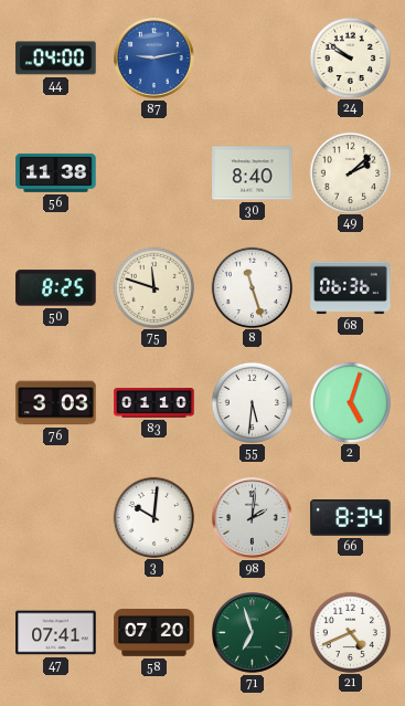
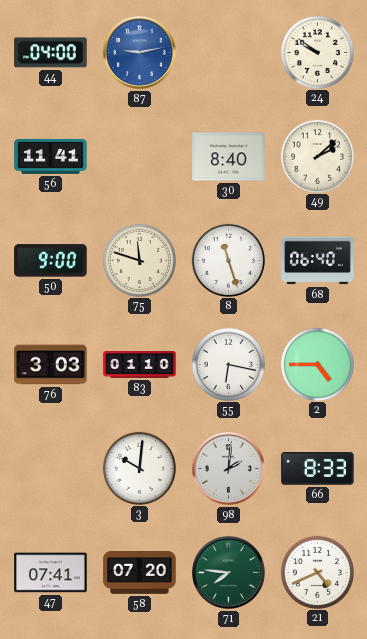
56: 11:38 -> 11:41
50: 8:25 -> 9:00
68: 06:36 -> 06:40
55: 5:31 -> 6:17
2: 5:03 -> 4:45
66: 8:34 -> 8:33
71: 6:57 -> 7:46
